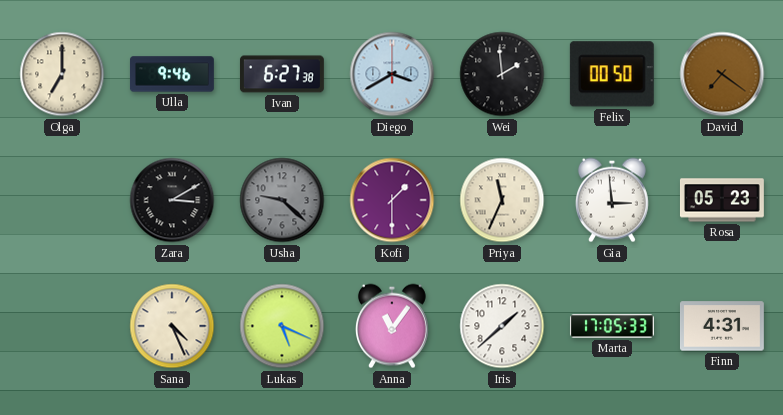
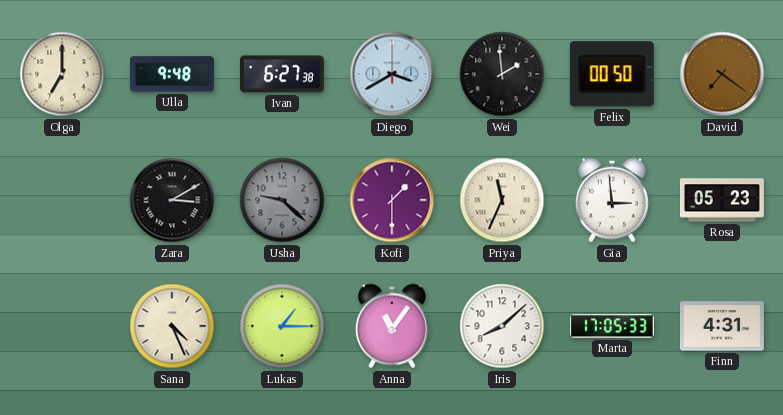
Ulla: 9:46 -> 9:48
Lukas: 5:19 -> 1:15
Iris: 1:38 -> 8:08
